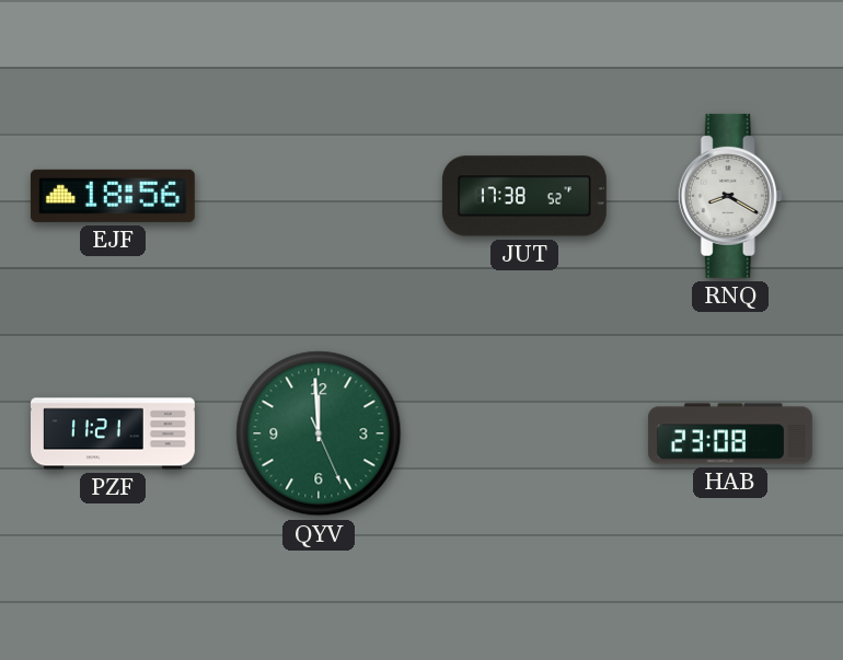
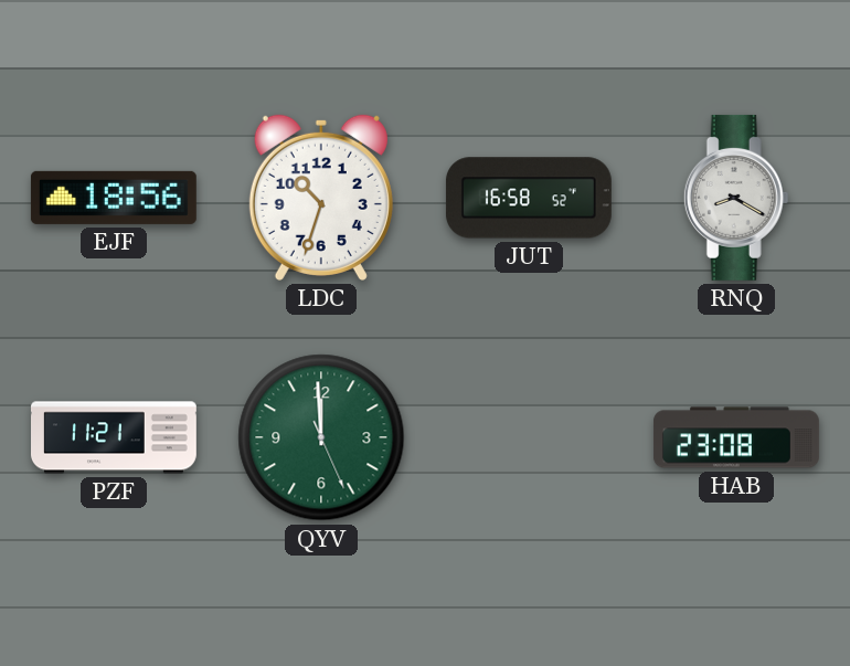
LDC: none -> 10:33
JUT: 17:38 -> 16:58
